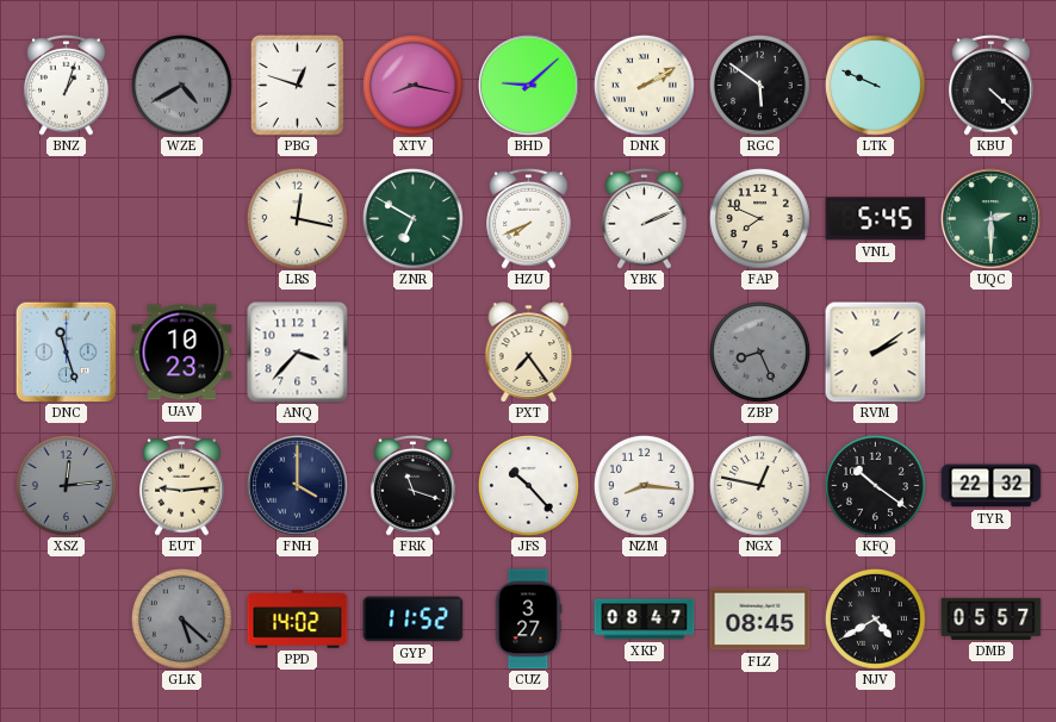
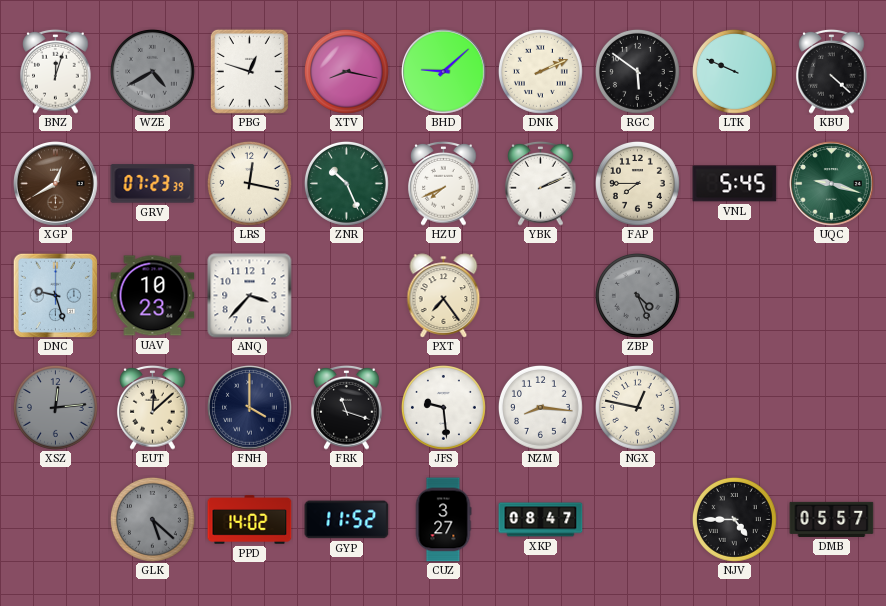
BNZ: 1:03 -> 12:03
DNK: 2:10 -> 2:11
XGP: none -> 12:40
GRV: none -> 07:23
ZNR: 6:50 -> 10:26
FAP: 7:49 -> 7:45
UQC: 2:30 -> 9:18
DNC: 11:27 -> 9:27
ZBP: 8:26 -> 4:26
RVM: 2:09 -> none
EUT: 9:14 -> 12:08
JFS: 10:23 -> 9:29
KFQ: 10:21 -> none
TYR: 22:32 -> none
FLZ: 08:45 -> none
NJV: 4:40 -> 4:45
